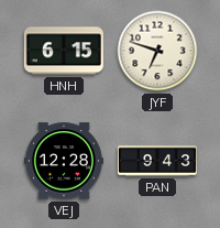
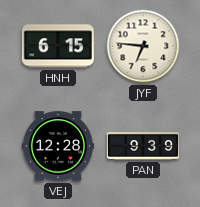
JYF: 6:48 -> 6:46
PAN: 9:43 -> 9:39
